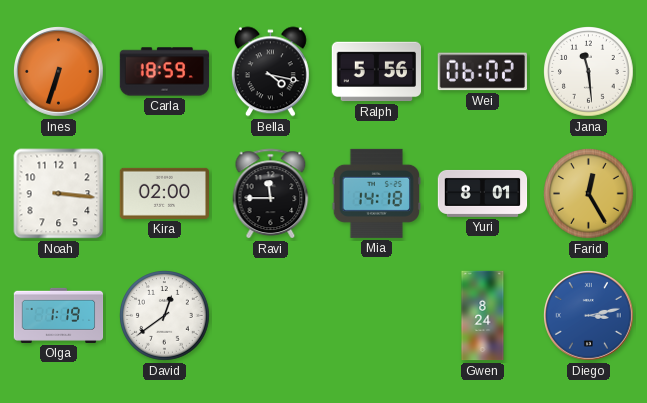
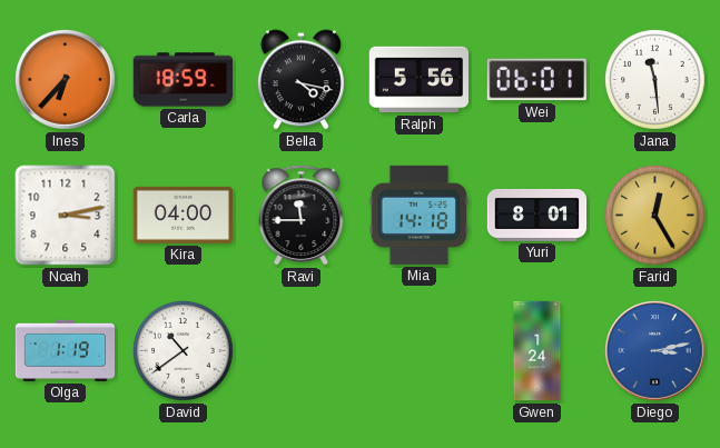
Ines: 6:33 -> 6:37
Wei: 06:02 -> 06:01
Noah: 3:16 -> 3:13
Kira: 02:00 -> 04:00
David: 12:39 -> 10:39
Gwen: 8:24 -> 1:24
